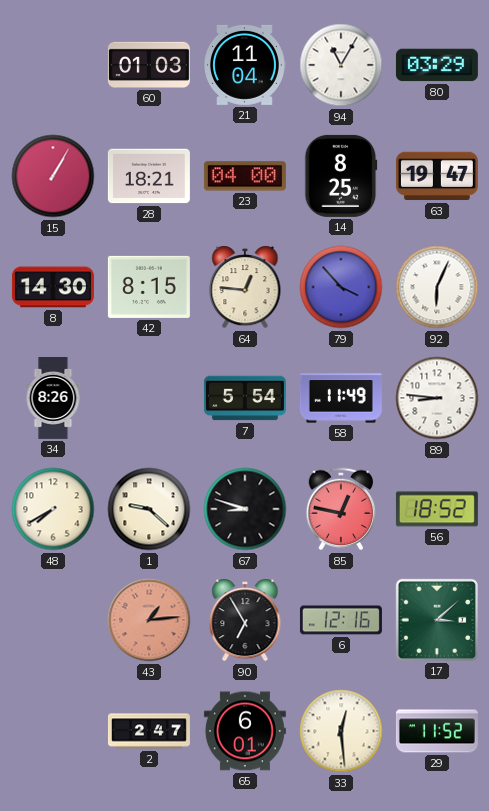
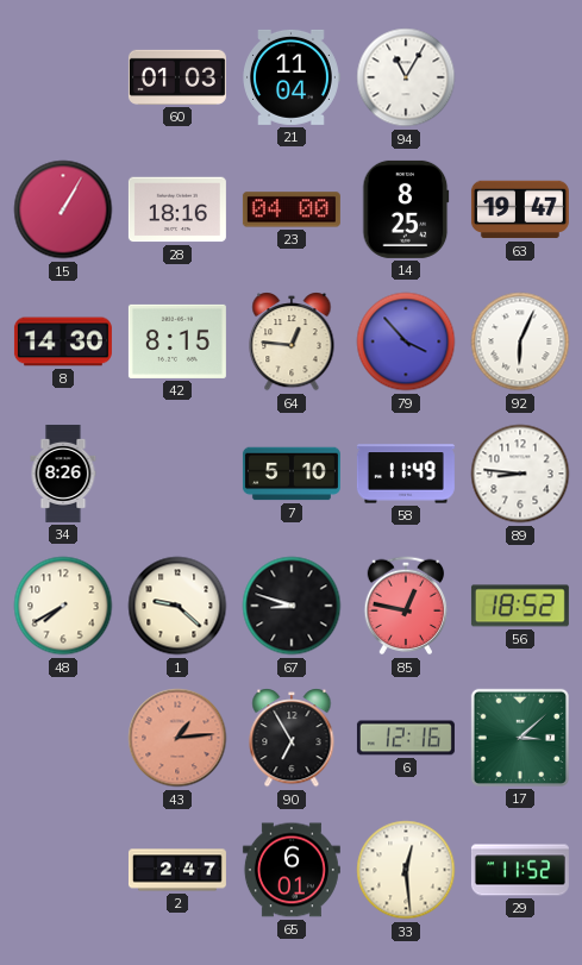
80: 03:29 -> none
28: 18:21 -> 18:16
7: 5:54 -> 5:10
